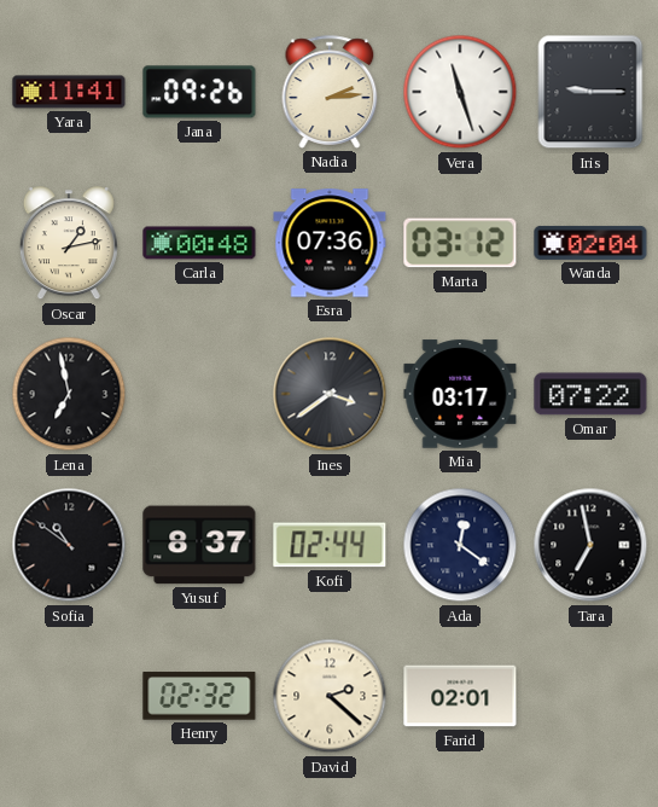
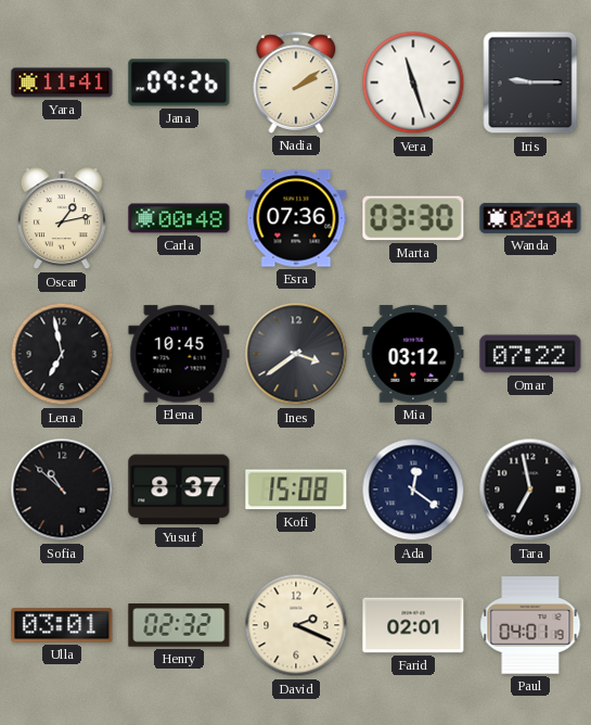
Nadia: 2:14 -> 2:09
Marta: 03:12 -> 03:30
Elena: none -> 10:45
Mia: 03:17 -> 03:12
Sofia: 10:51 -> 10:52
Kofi: 02:44 -> 15:08
Ulla: none -> 03:01
David: 2:22 -> 2:19
Paul: none -> 04:01
